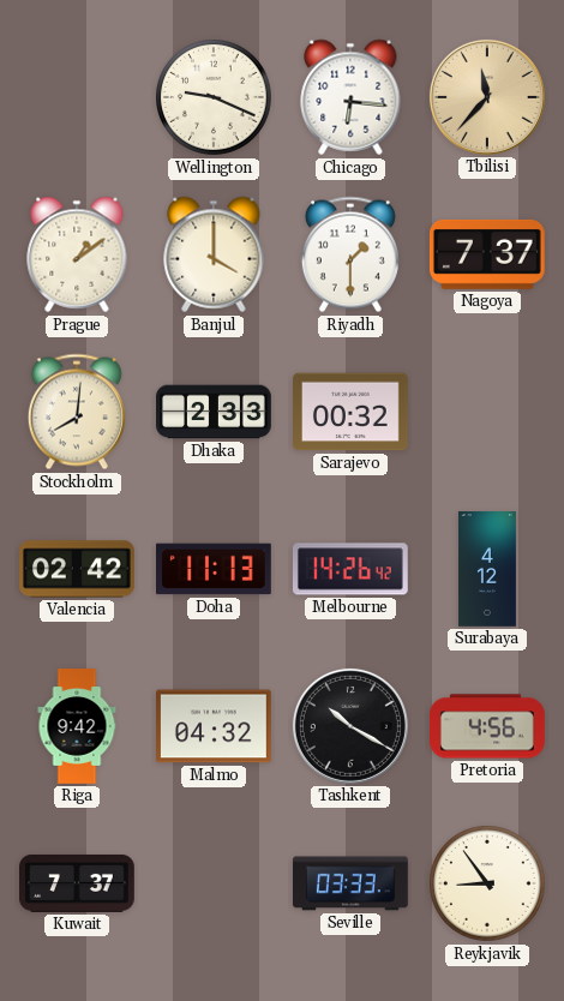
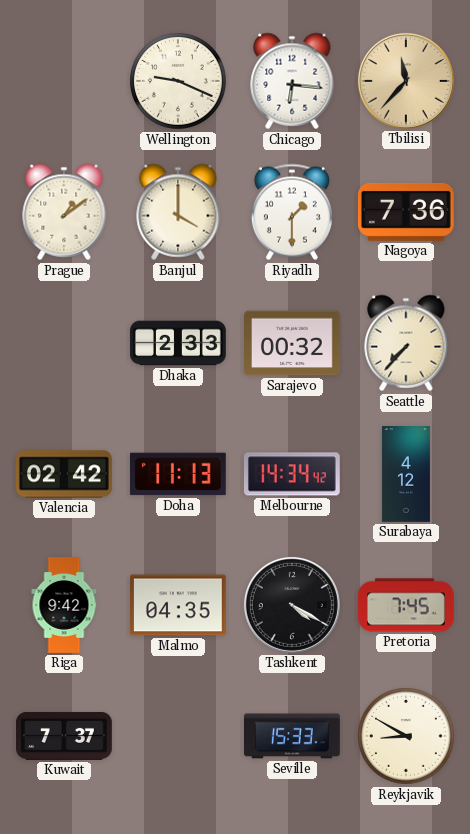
Nagoya: 7:37 -> 7:36
Stockholm: 8:01 -> none
Seattle: none -> 7:37
Melbourne: 14:26 -> 14:34
Malmo: 04:32 -> 04:35
Tashkent: 10:20 -> 4:20
Pretoria: 4:56 -> 7:45
Seville: 03:33 -> 15:33
Reykjavik: 8:54 -> 8:50
